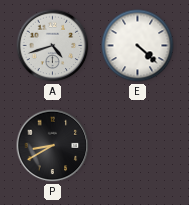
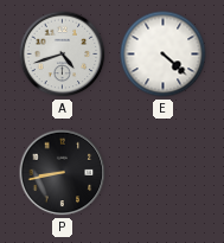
P: 8:40 -> 8:43
